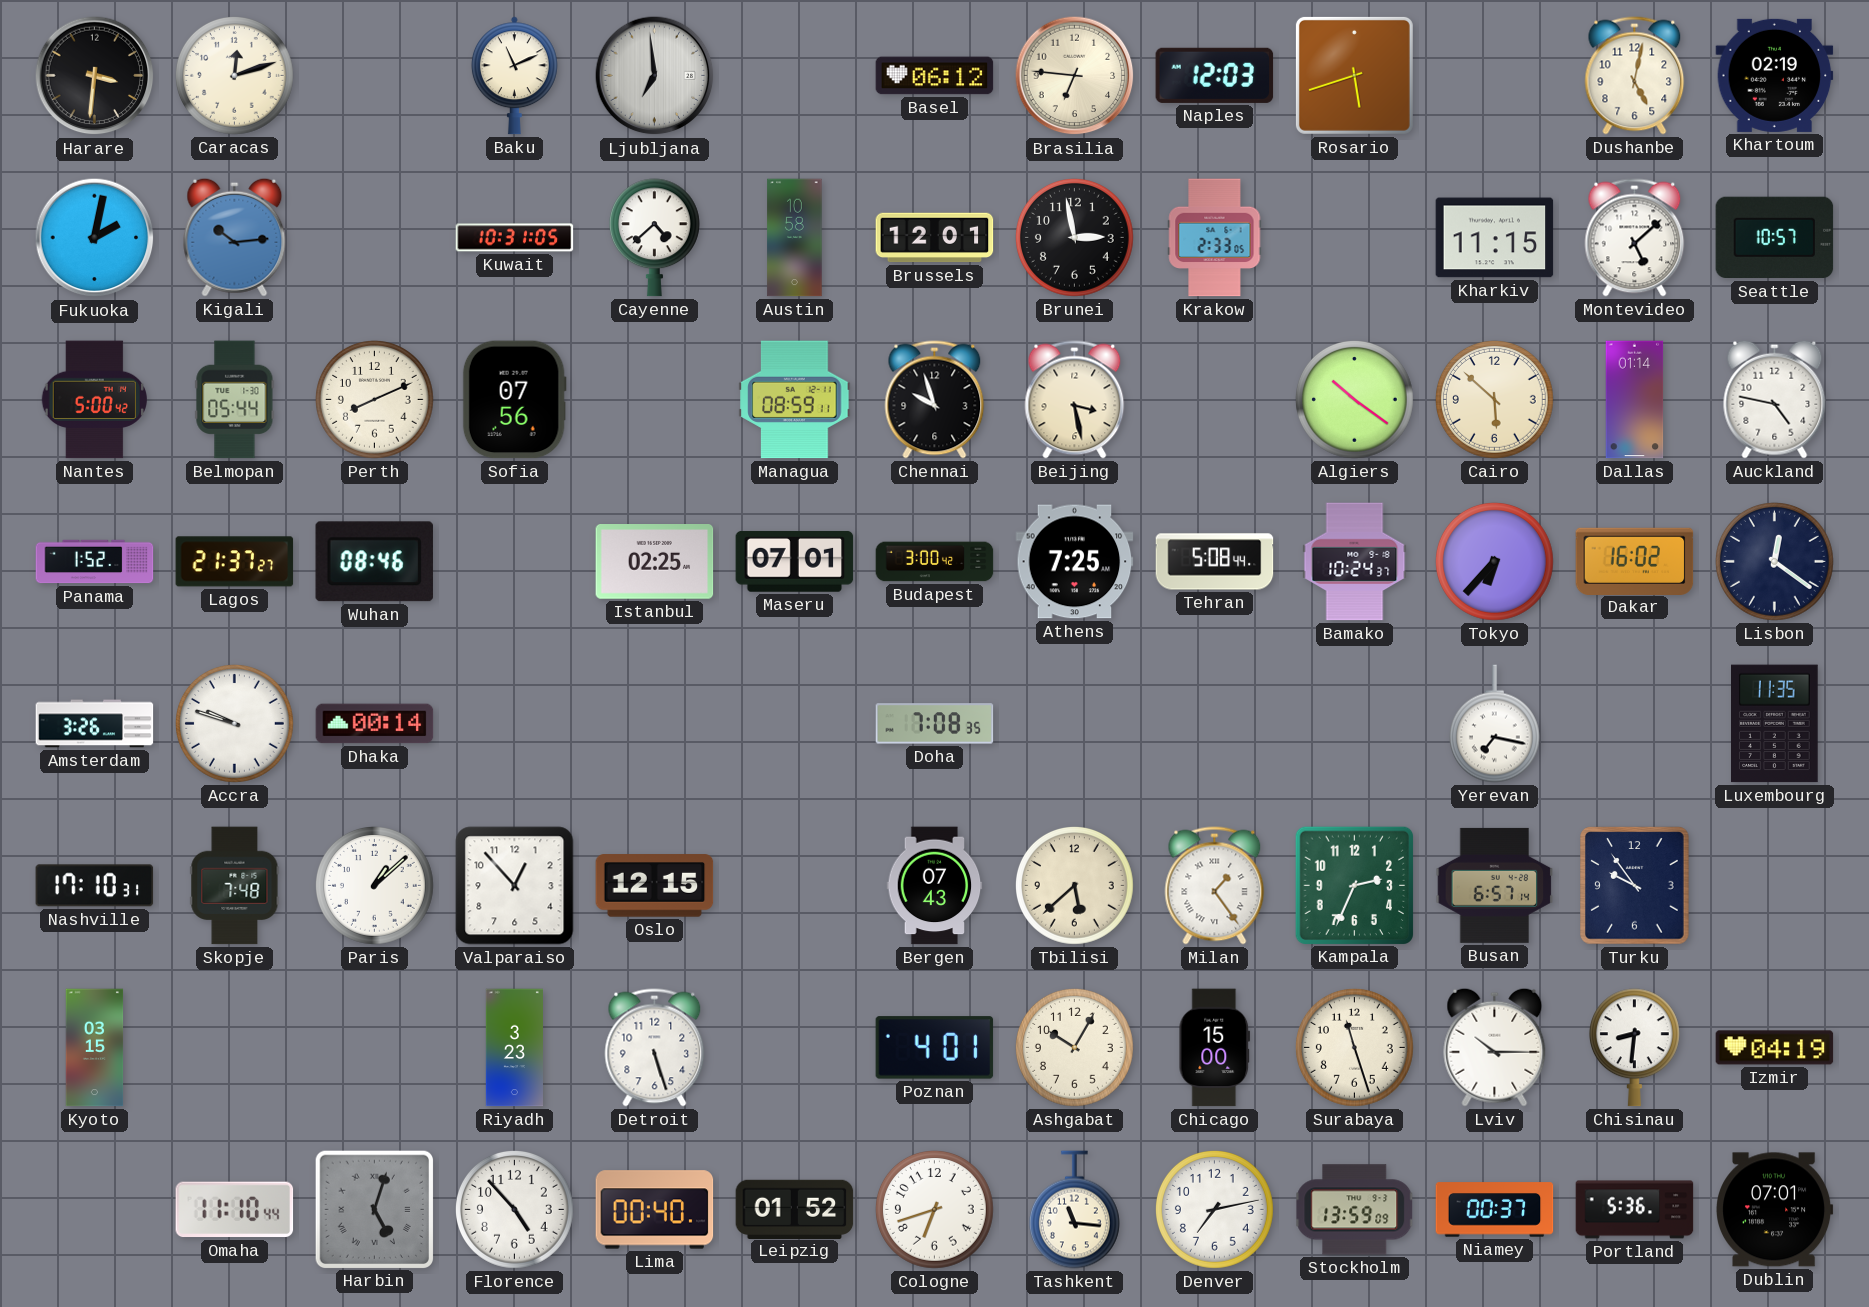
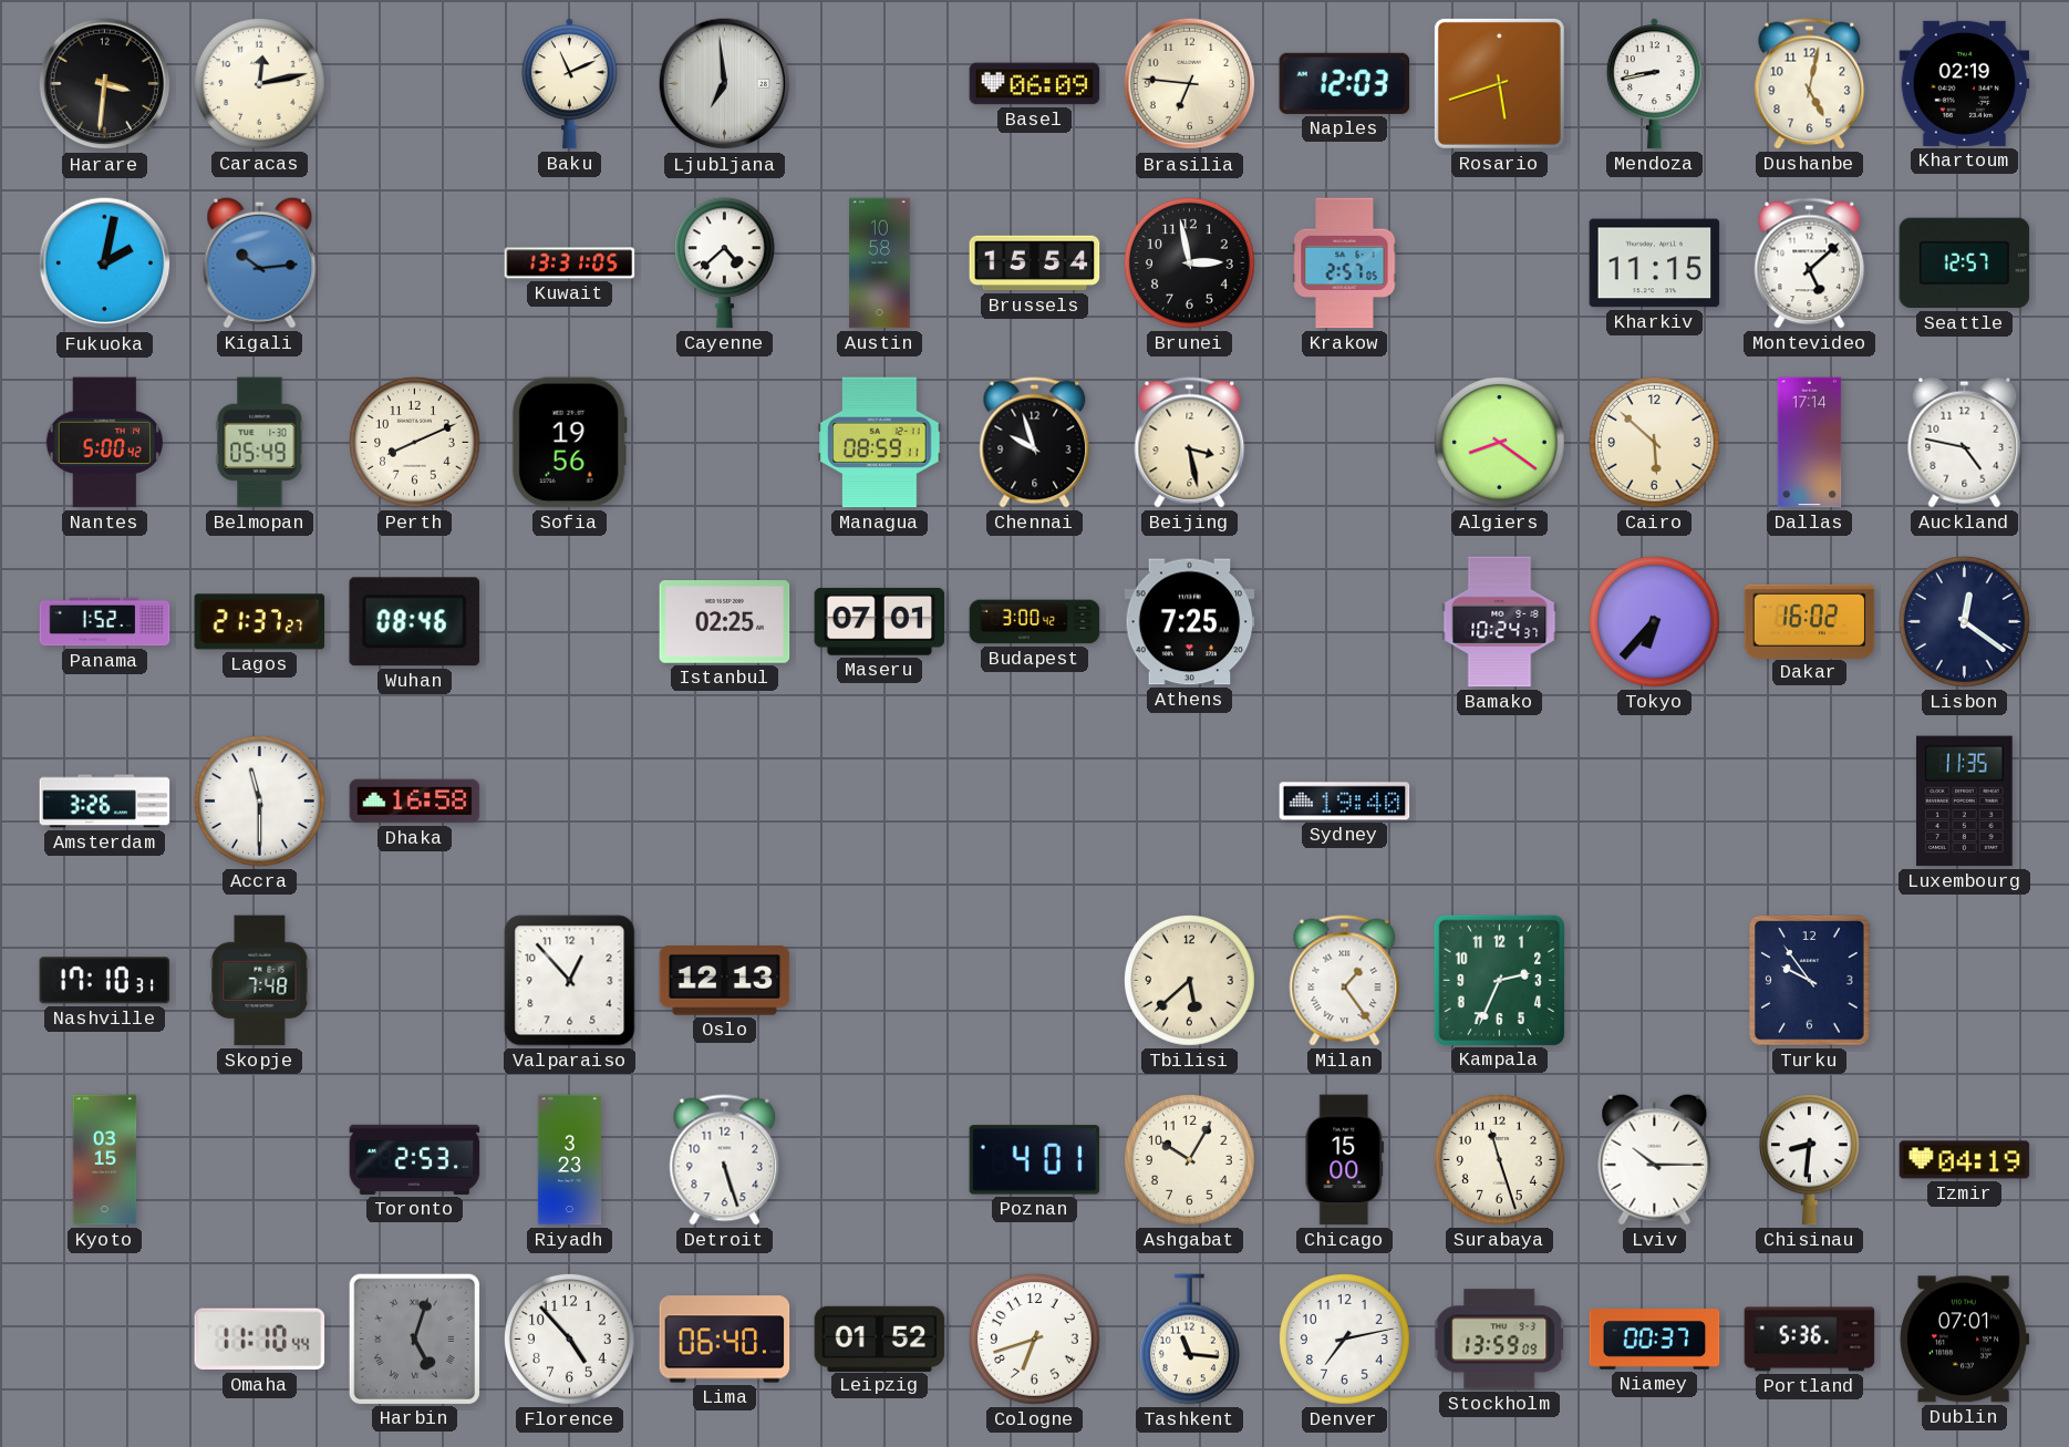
Caracas: 12:12 -> 12:13
Basel: 06:12 -> 06:09
Mendoza: none -> 8:43
Kuwait: 10:31 -> 13:31
Brussels: 12:01 -> 15:54
Krakow: 2:33 -> 2:57
Seattle: 10:57 -> 12:57
Belmopan: 05:44 -> 05:49
Sofia: 07:56 -> 19:56
Algiers: 10:21 -> 8:21
Dallas: 01:14 -> 17:14
Tehran: 5:08 -> none
Accra: 9:48 -> 11:30
Dhaka: 00:14 -> 16:58
Doha: 7:08 -> none
Sydney: none -> 19:40
Yerevan: 7:17 -> none
Paris: 1:08 -> none
Oslo: 12:15 -> 12:13
Bergen: 07:43 -> none
Busan: 6:57 -> none
Toronto: none -> 2:53
Lima: 00:40 -> 06:40
